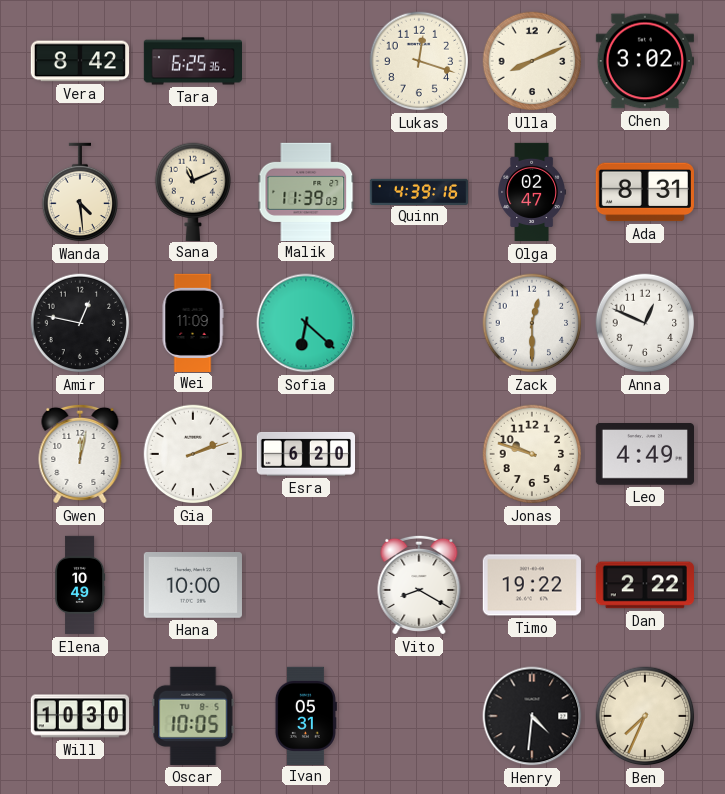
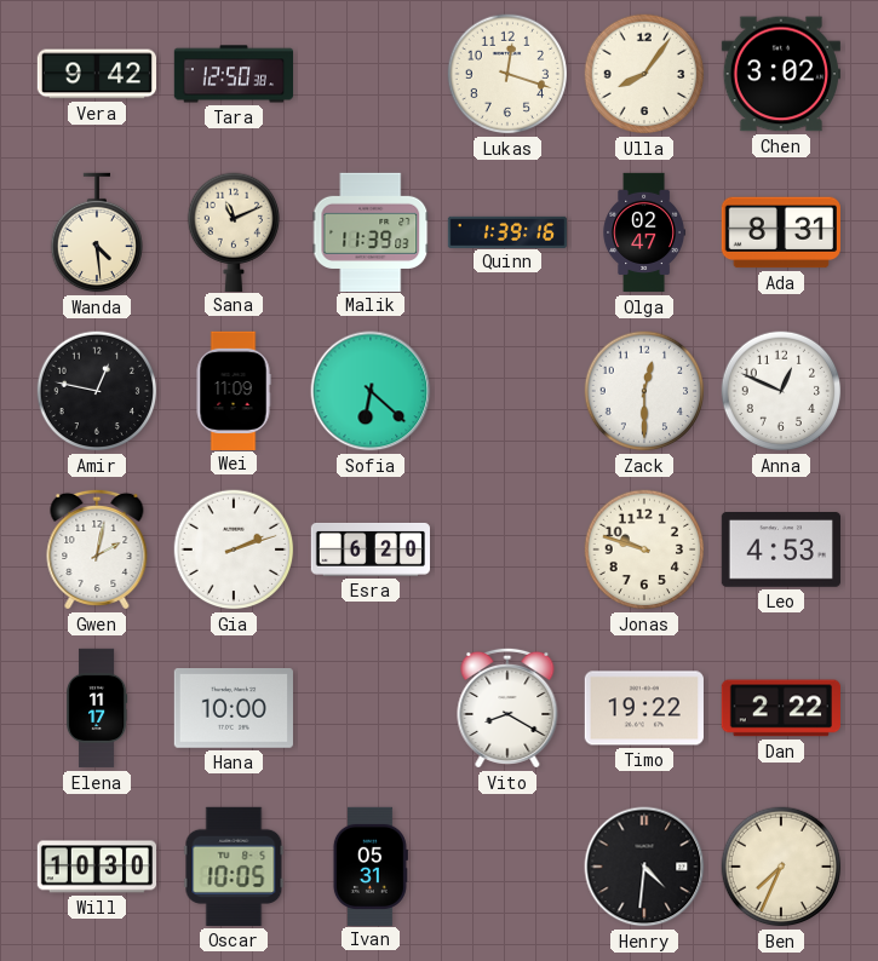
Vera: 8:42 -> 9:42
Tara: 6:25 -> 12:50
Ulla: 8:11 -> 8:06
Quinn: 4:39 -> 1:39
Gwen: 12:02 -> 2:02
Leo: 4:49 -> 4:53
Elena: 10:49 -> 11:17
